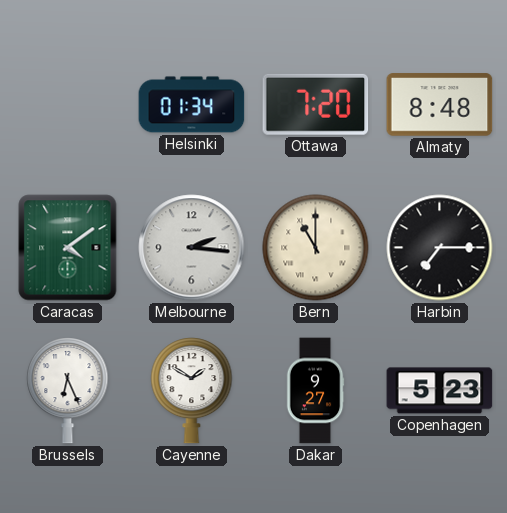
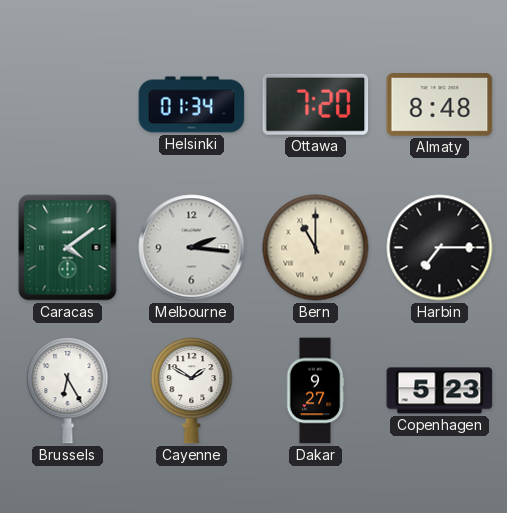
Brussels: 6:26 -> 6:25
